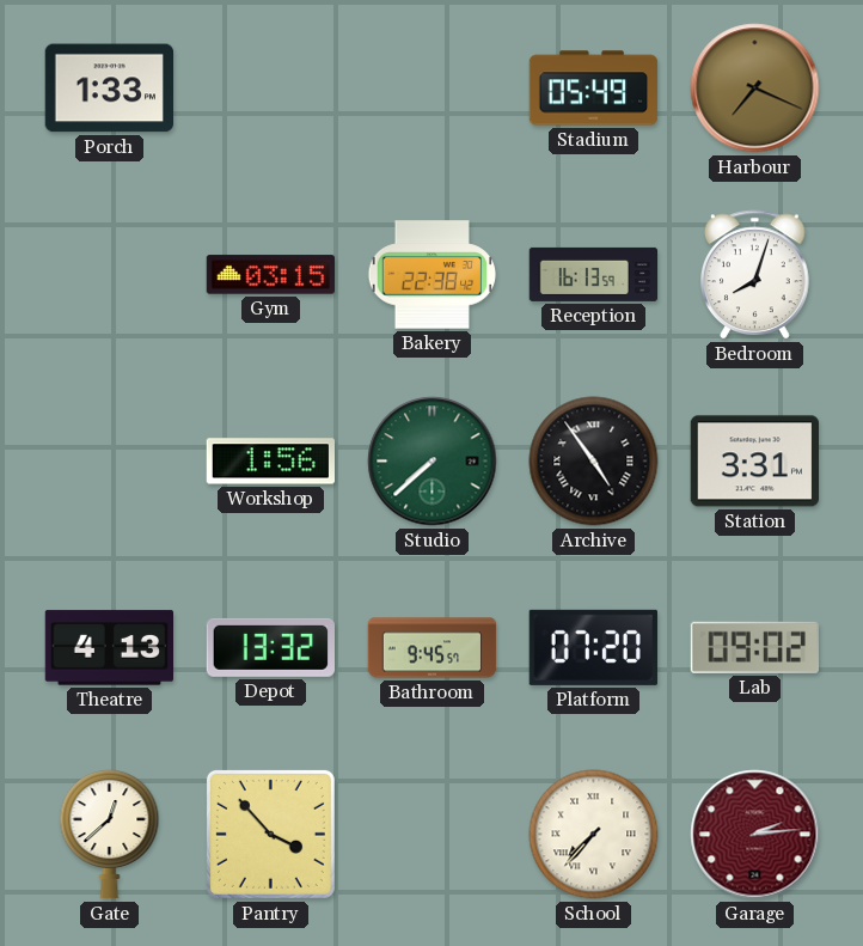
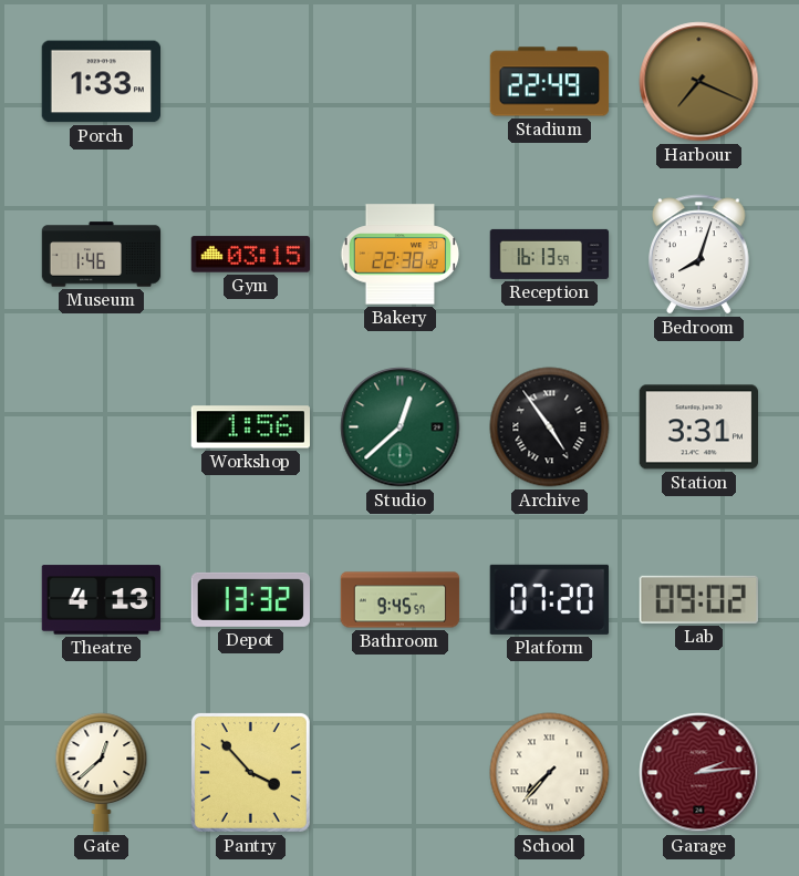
Stadium: 05:49 -> 22:49
Museum: none -> 1:46
Studio: 7:38 -> 12:38
